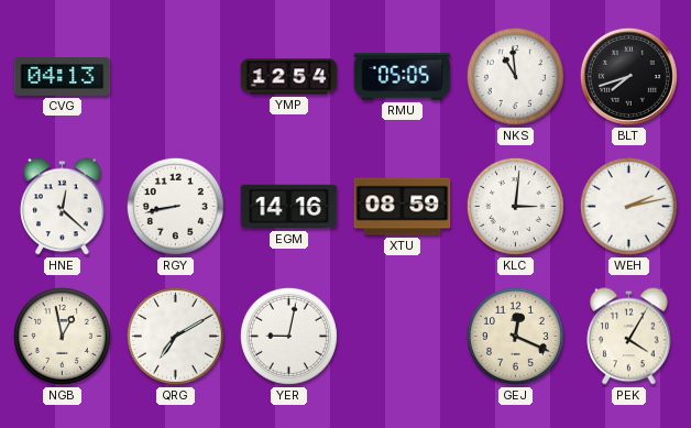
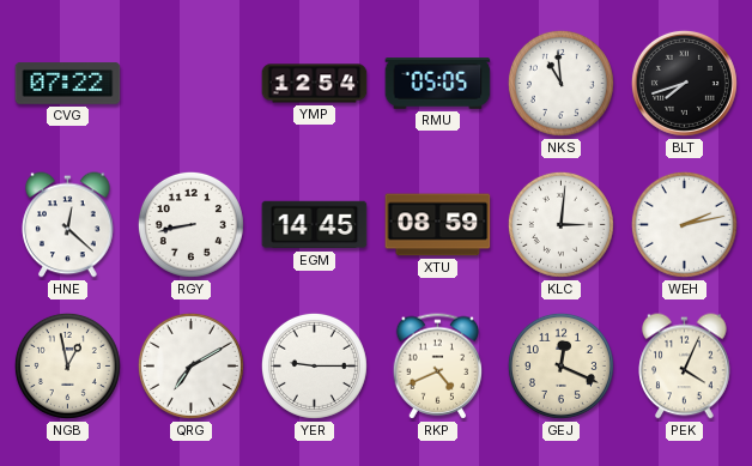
CVG: 04:13 -> 07:22
EGM: 14:16 -> 14:45
YER: 9:02 -> 9:15
RKP: none -> 4:41
PEK: 4:05 -> 4:04
